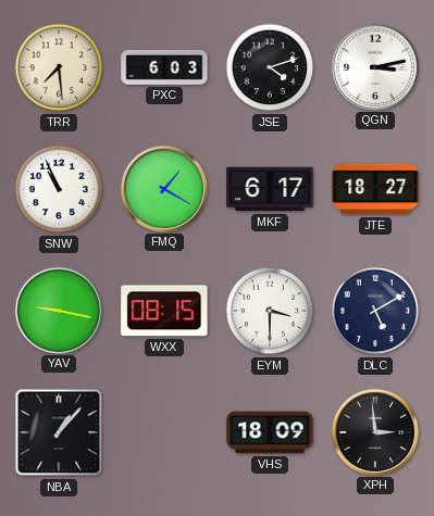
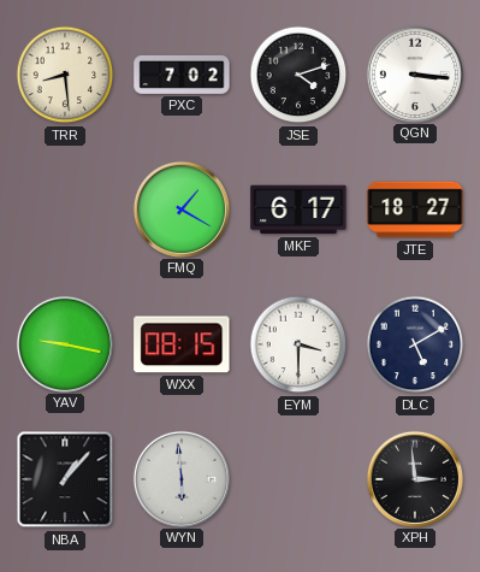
TRR: 7:29 -> 8:29
PXC: 6:03 -> 7:02
QGN: 3:13 -> 3:16
SNW: 10:56 -> none
WYN: none -> 5:59
VHS: 18:09 -> none
